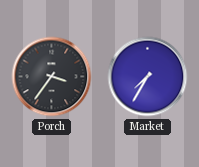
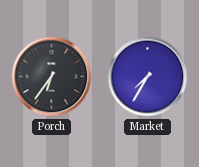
Porch: 3:36 -> 6:36
